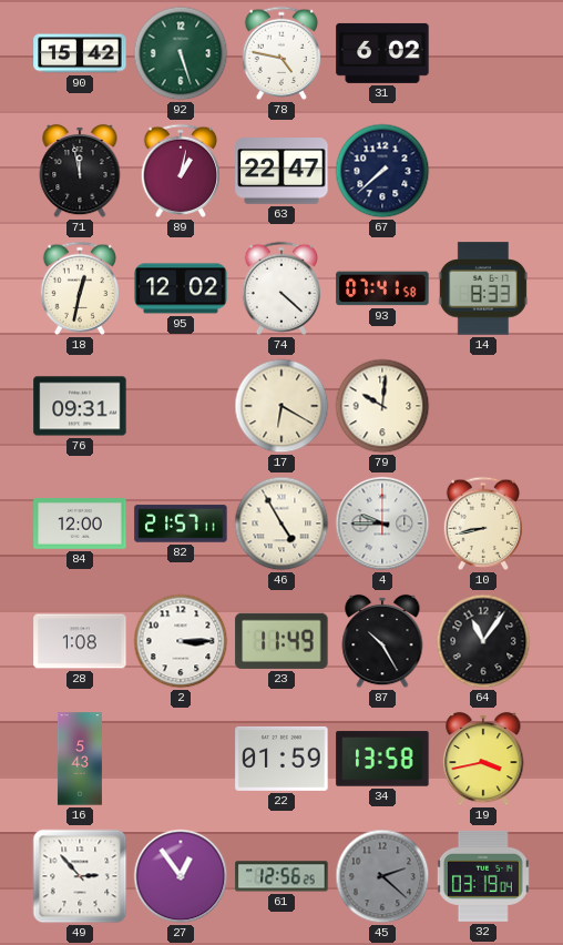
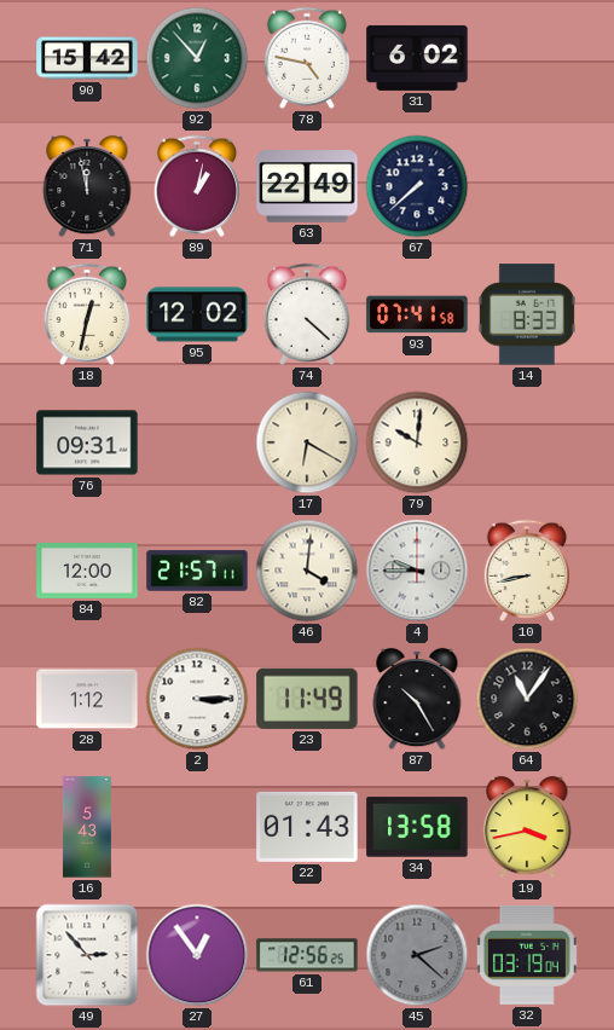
92: 5:27 -> 12:53
63: 22:47 -> 22:49
46: 4:55 -> 4:01
28: 1:08 -> 1:12
22: 01:59 -> 01:43
